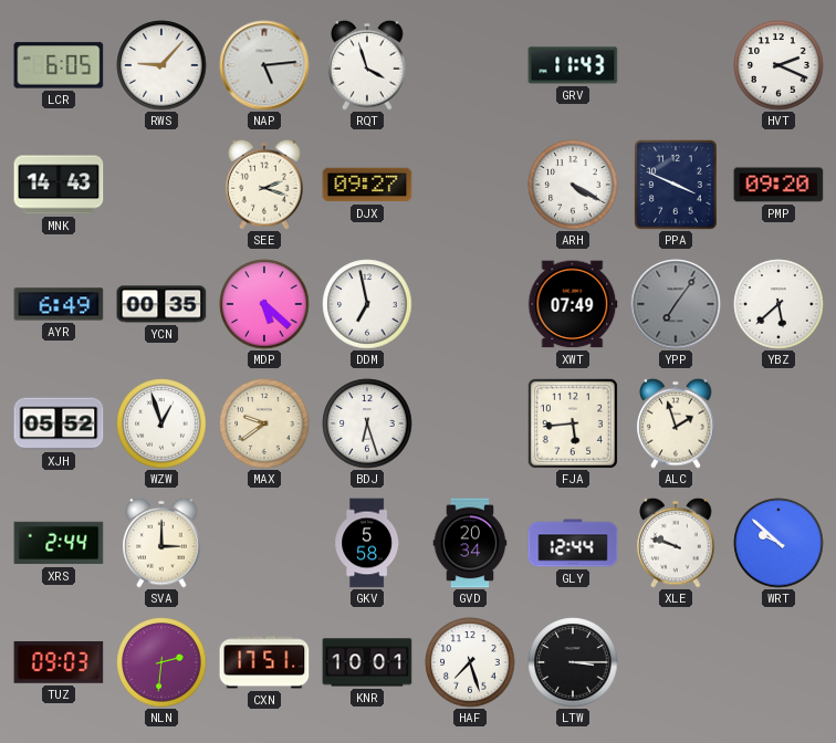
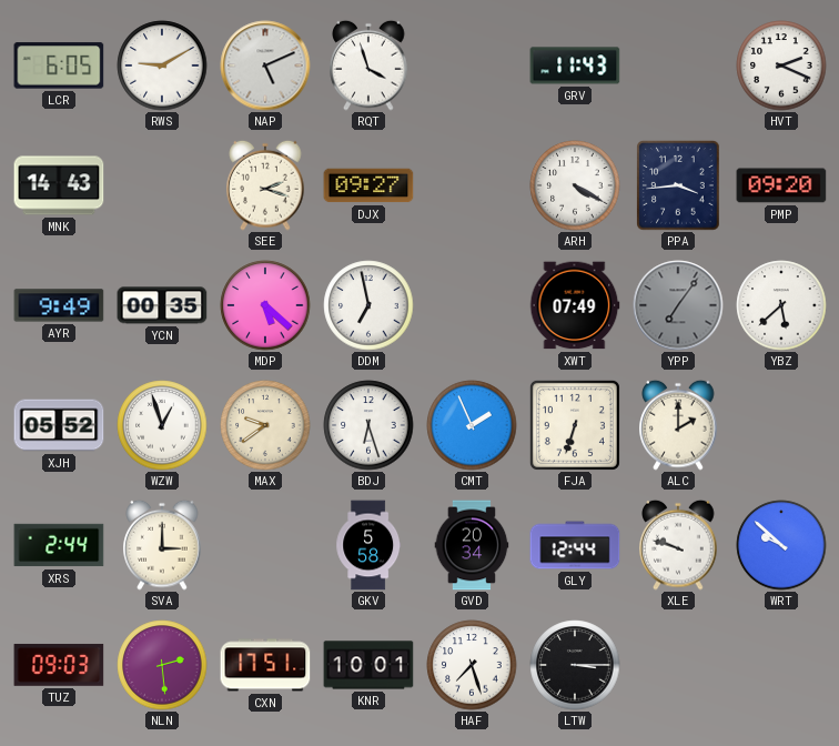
RWS: 9:07 -> 9:10
NAP: 5:14 -> 5:11
PPA: 3:49 -> 3:44
AYR: 6:49 -> 9:49
CMT: none -> 1:56
FJA: 5:44 -> 6:33
ALC: 1:57 -> 2:00
NLN: 2:31 -> 2:29
